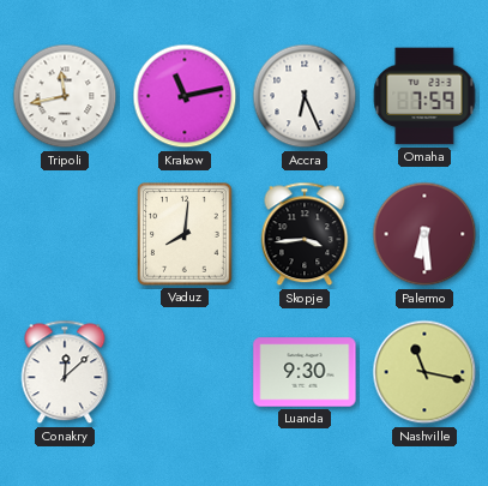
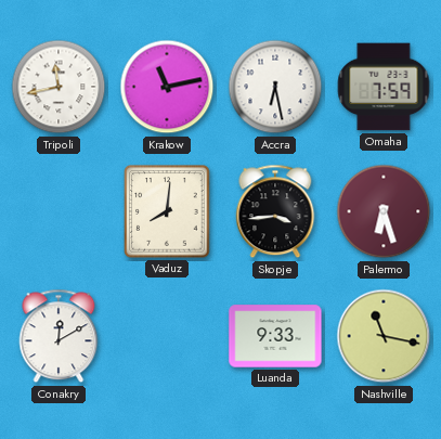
Accra: 6:26 -> 6:28
Palermo: 6:29 -> 6:27
Conakry: 12:08 -> 12:10
Luanda: 9:30 -> 9:33
